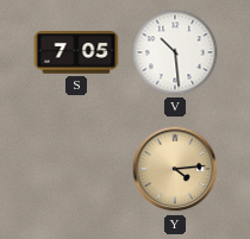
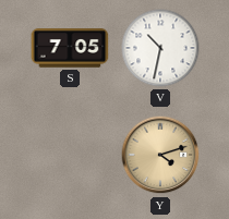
V: 10:29 -> 10:32
Y: 4:14 -> 4:12
